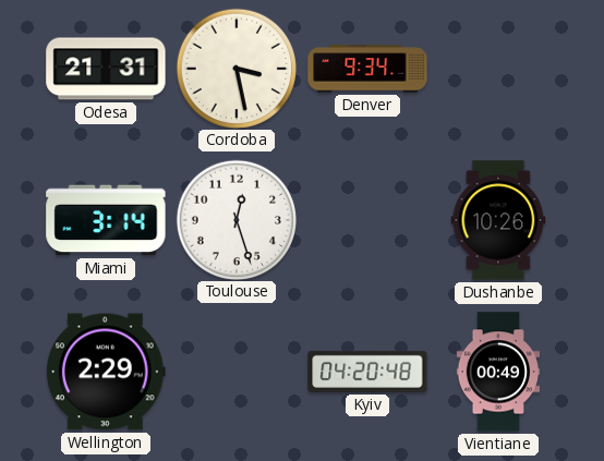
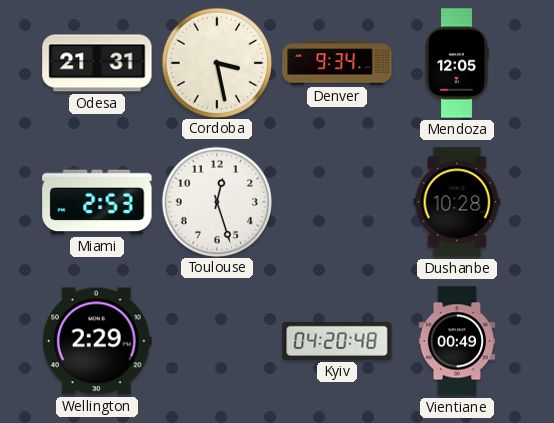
Mendoza: none -> 12:05
Miami: 3:14 -> 2:53
Dushanbe: 10:26 -> 10:28
